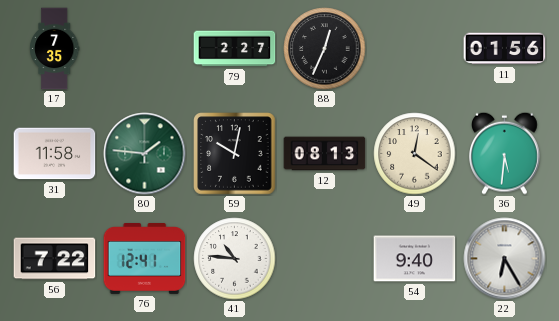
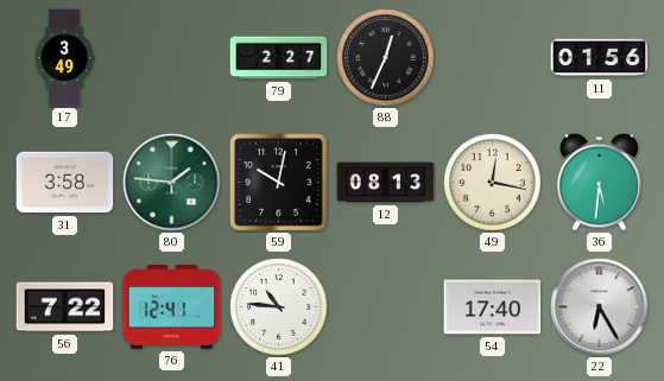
17: 7:35 -> 3:49
31: 11:58 -> 3:58
49: 12:21 -> 12:17
54: 9:40 -> 17:40
